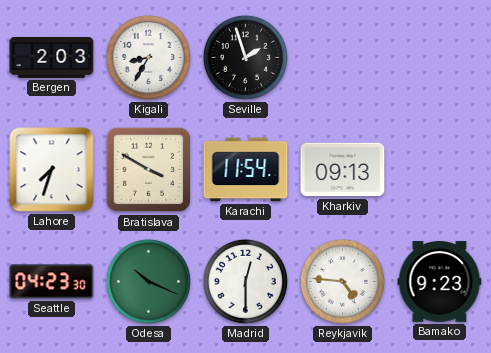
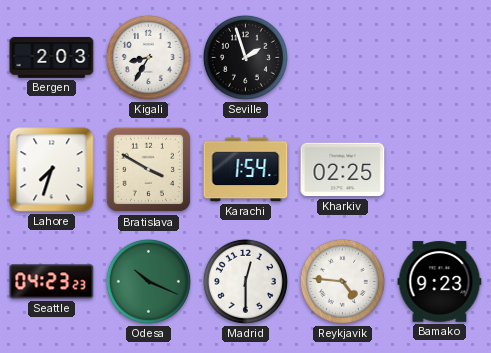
Karachi: 11:54 -> 1:54
Kharkiv: 09:13 -> 02:25
Seattle: 04:23:30 -> 04:23:23
